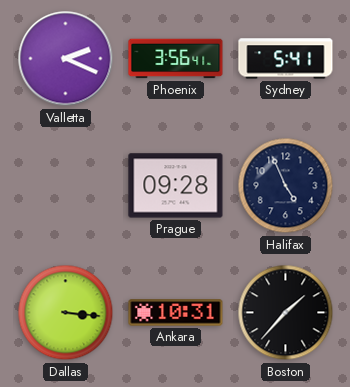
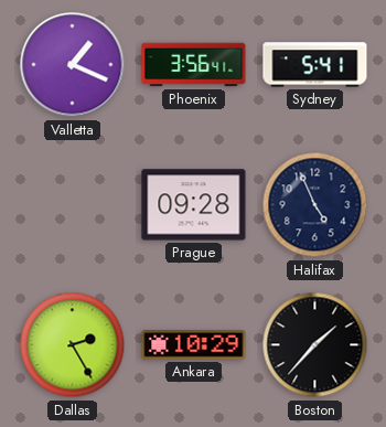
Valletta: 2:19 -> 1:19
Dallas: 3:16 -> 2:25
Ankara: 10:31 -> 10:29
